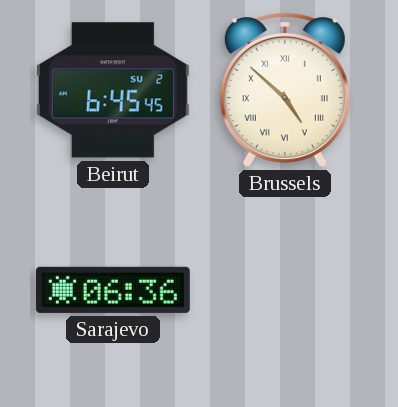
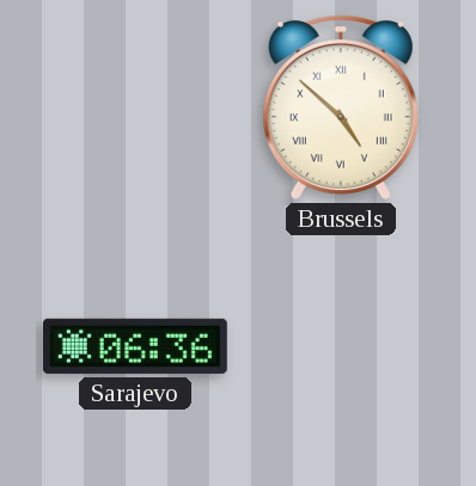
Beirut: 6:45 -> none
